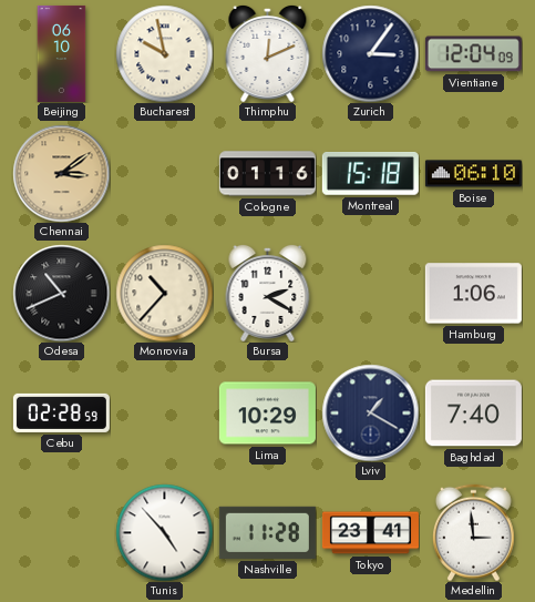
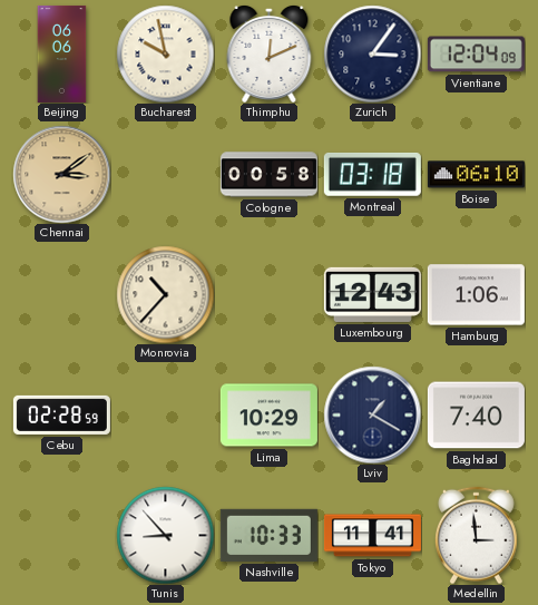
Beijing: 06:10 -> 06:06
Cologne: 01:16 -> 00:58
Montreal: 15:18 -> 03:18
Odesa: 10:41 -> none
Bursa: 2:20 -> none
Luxembourg: none -> 12:43
Tunis: 4:53 -> 8:53
Nashville: 11:28 -> 10:33
Tokyo: 23:41 -> 11:41
